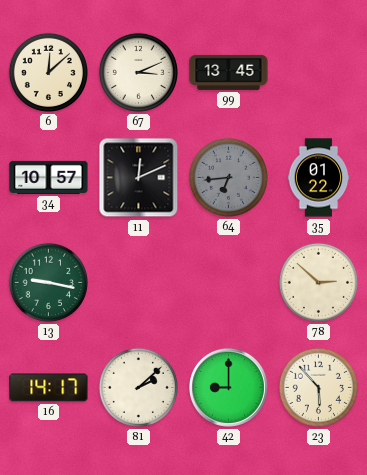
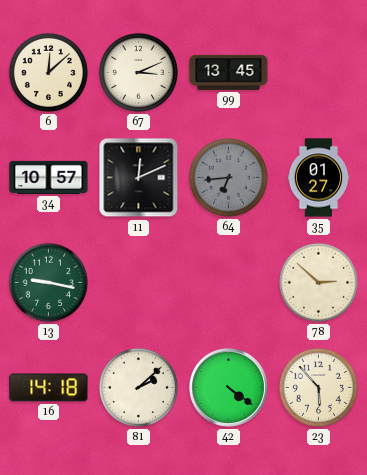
35: 01:22 -> 01:27
16: 14:17 -> 14:18
42: 9:00 -> 4:21
